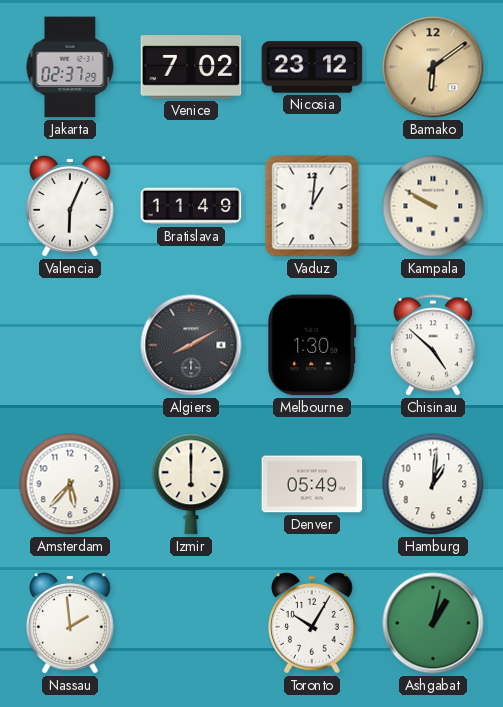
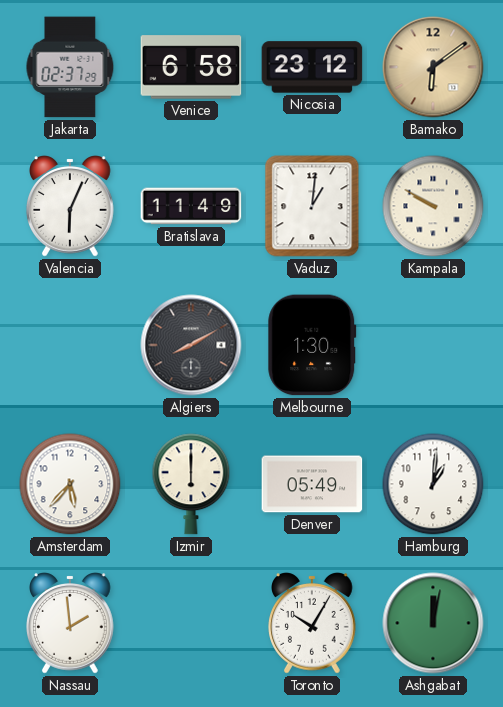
Venice: 7:02 -> 6:58
Chisinau: 4:52 -> none
Ashgabat: 1:02 -> 12:02
